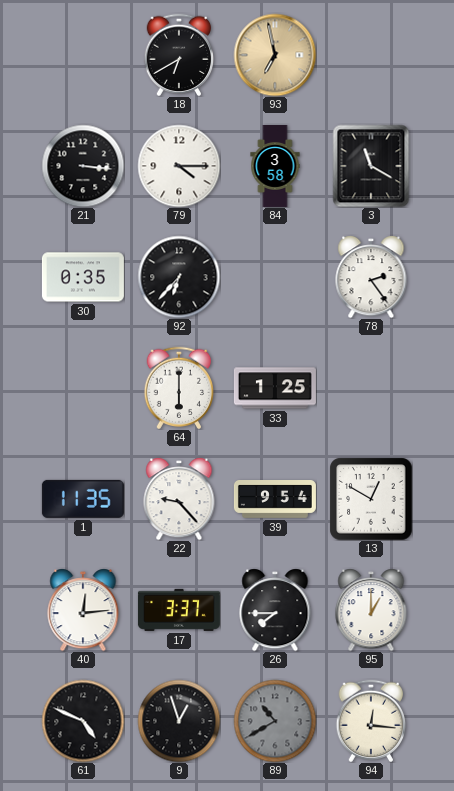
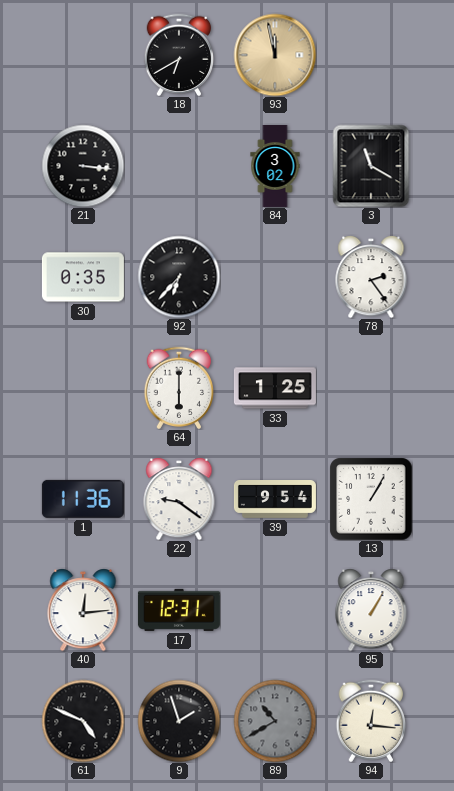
93: 6:58 -> 11:58
79: 4:15 -> none
84: 3:58 -> 3:02
1: 11:35 -> 11:36
22: 9:23 -> 9:21
13: 12:50 -> 1:05
17: 3:37 -> 12:31
26: 7:45 -> none
95: 1:00 -> 1:05
9: 12:57 -> 1:57
